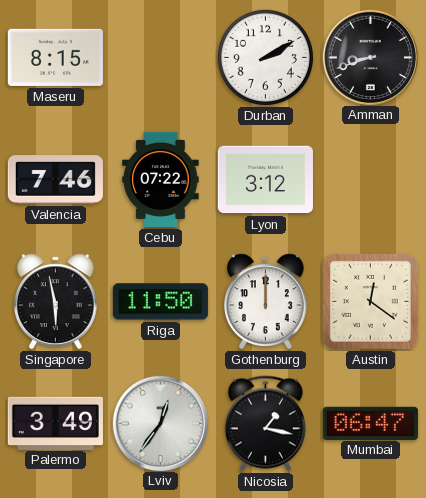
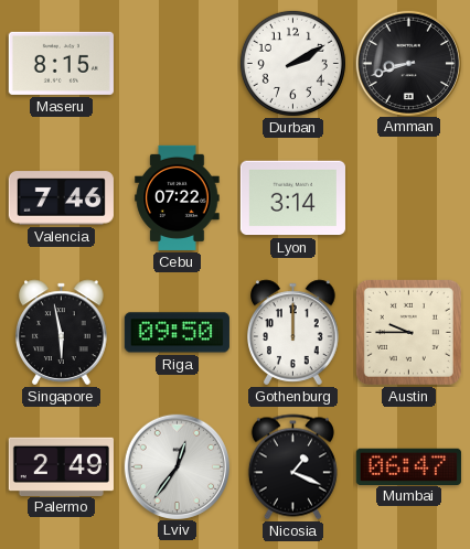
Lyon: 3:12 -> 3:14
Riga: 11:50 -> 09:50
Austin: 12:21 -> 9:45
Palermo: 3:49 -> 2:49
Nicosia: 1:17 -> 1:19
